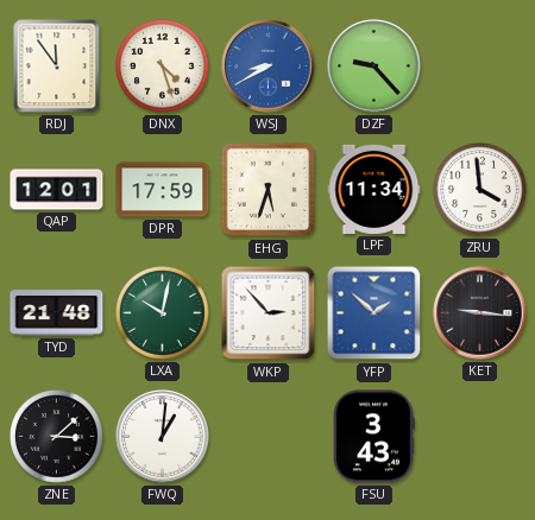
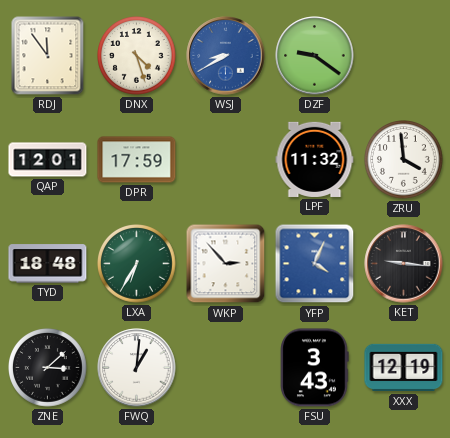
DZF: 9:23 -> 9:21
EHG: 5:33 -> none
LPF: 11:34 -> 11:32
TYD: 21:48 -> 18:48
LXA: 10:02 -> 6:35
YFP: 1:52 -> 4:04
XXX: none -> 12:19
